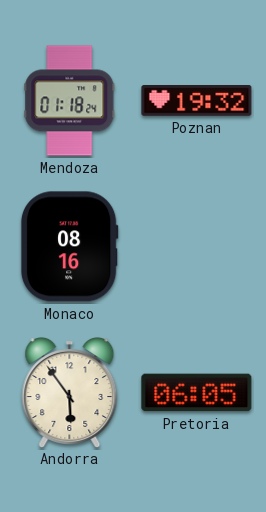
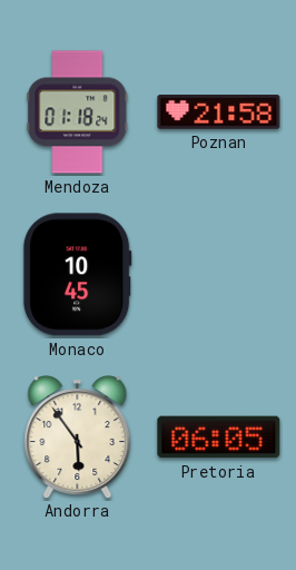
Poznan: 19:32 -> 21:58
Monaco: 08:16 -> 10:45
